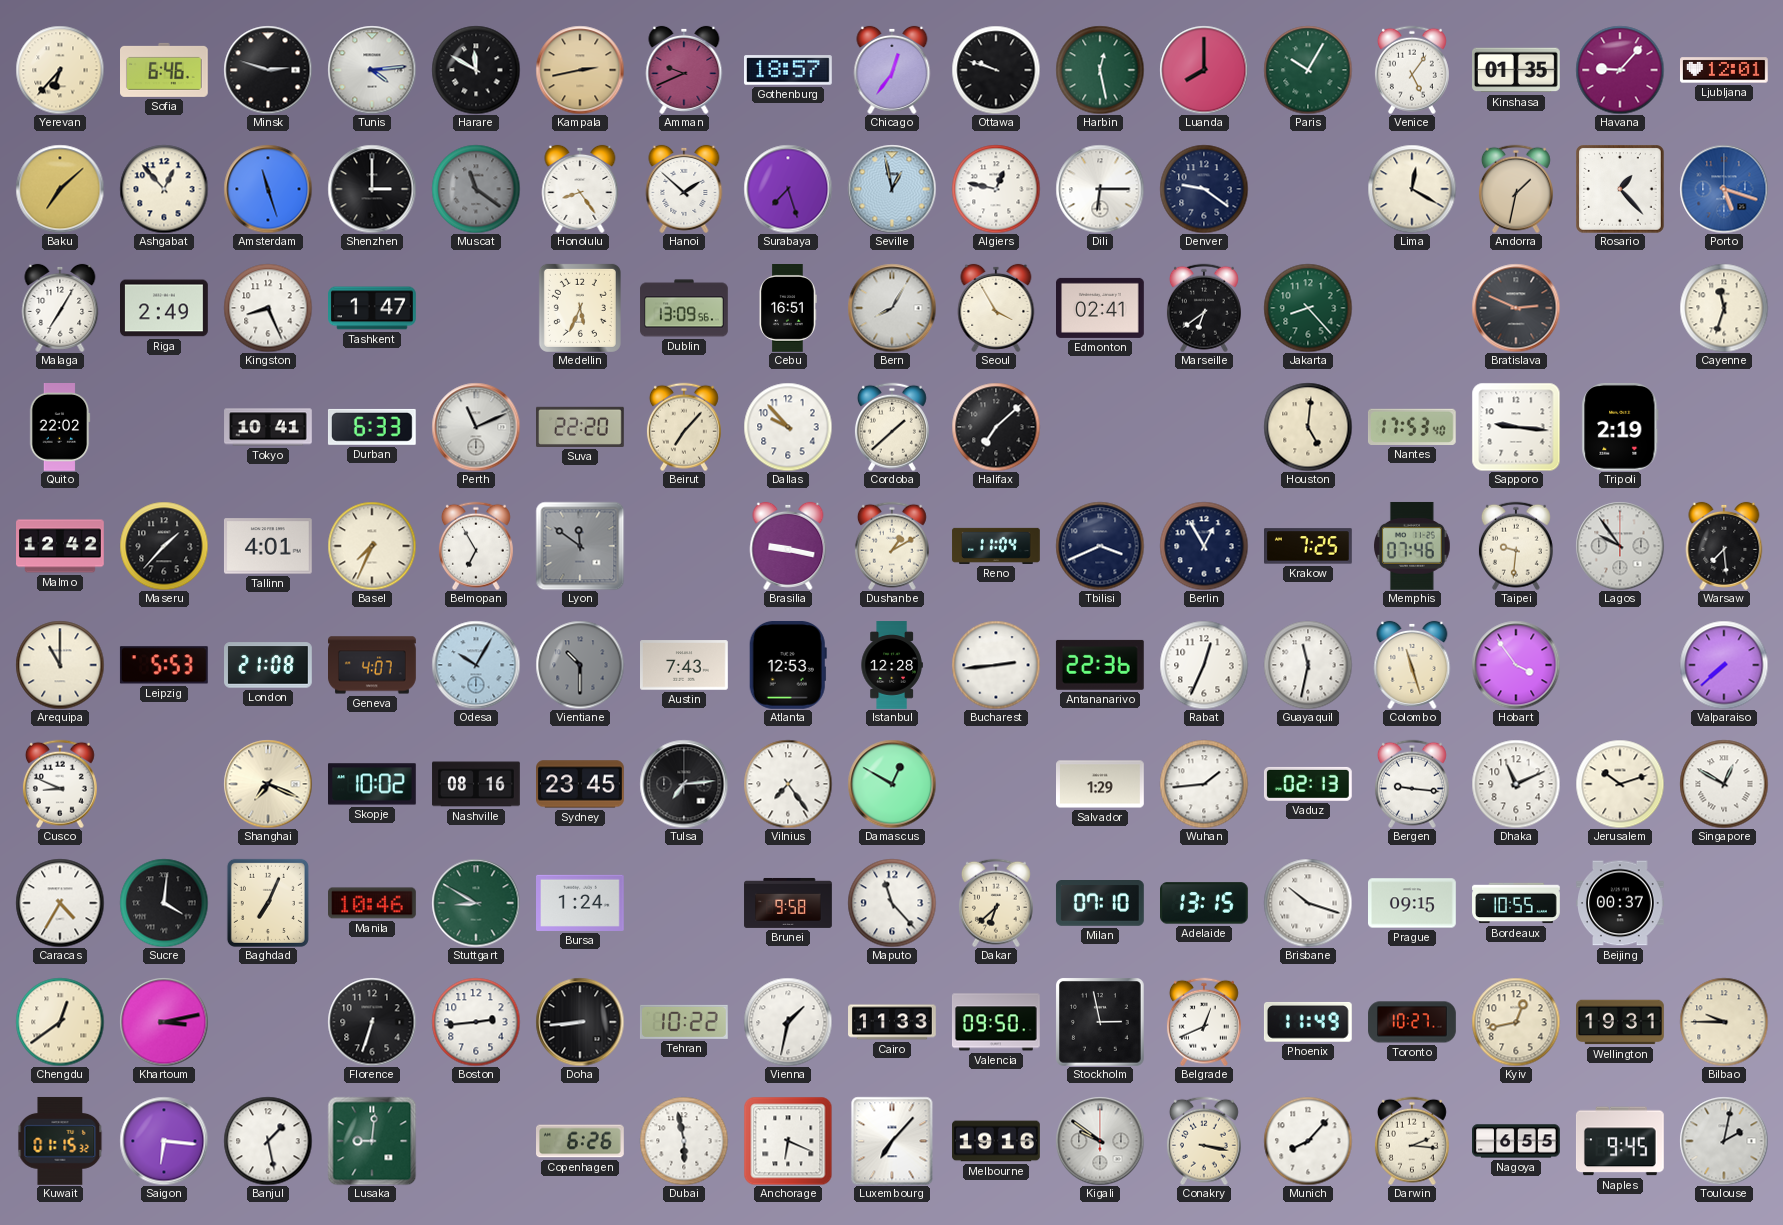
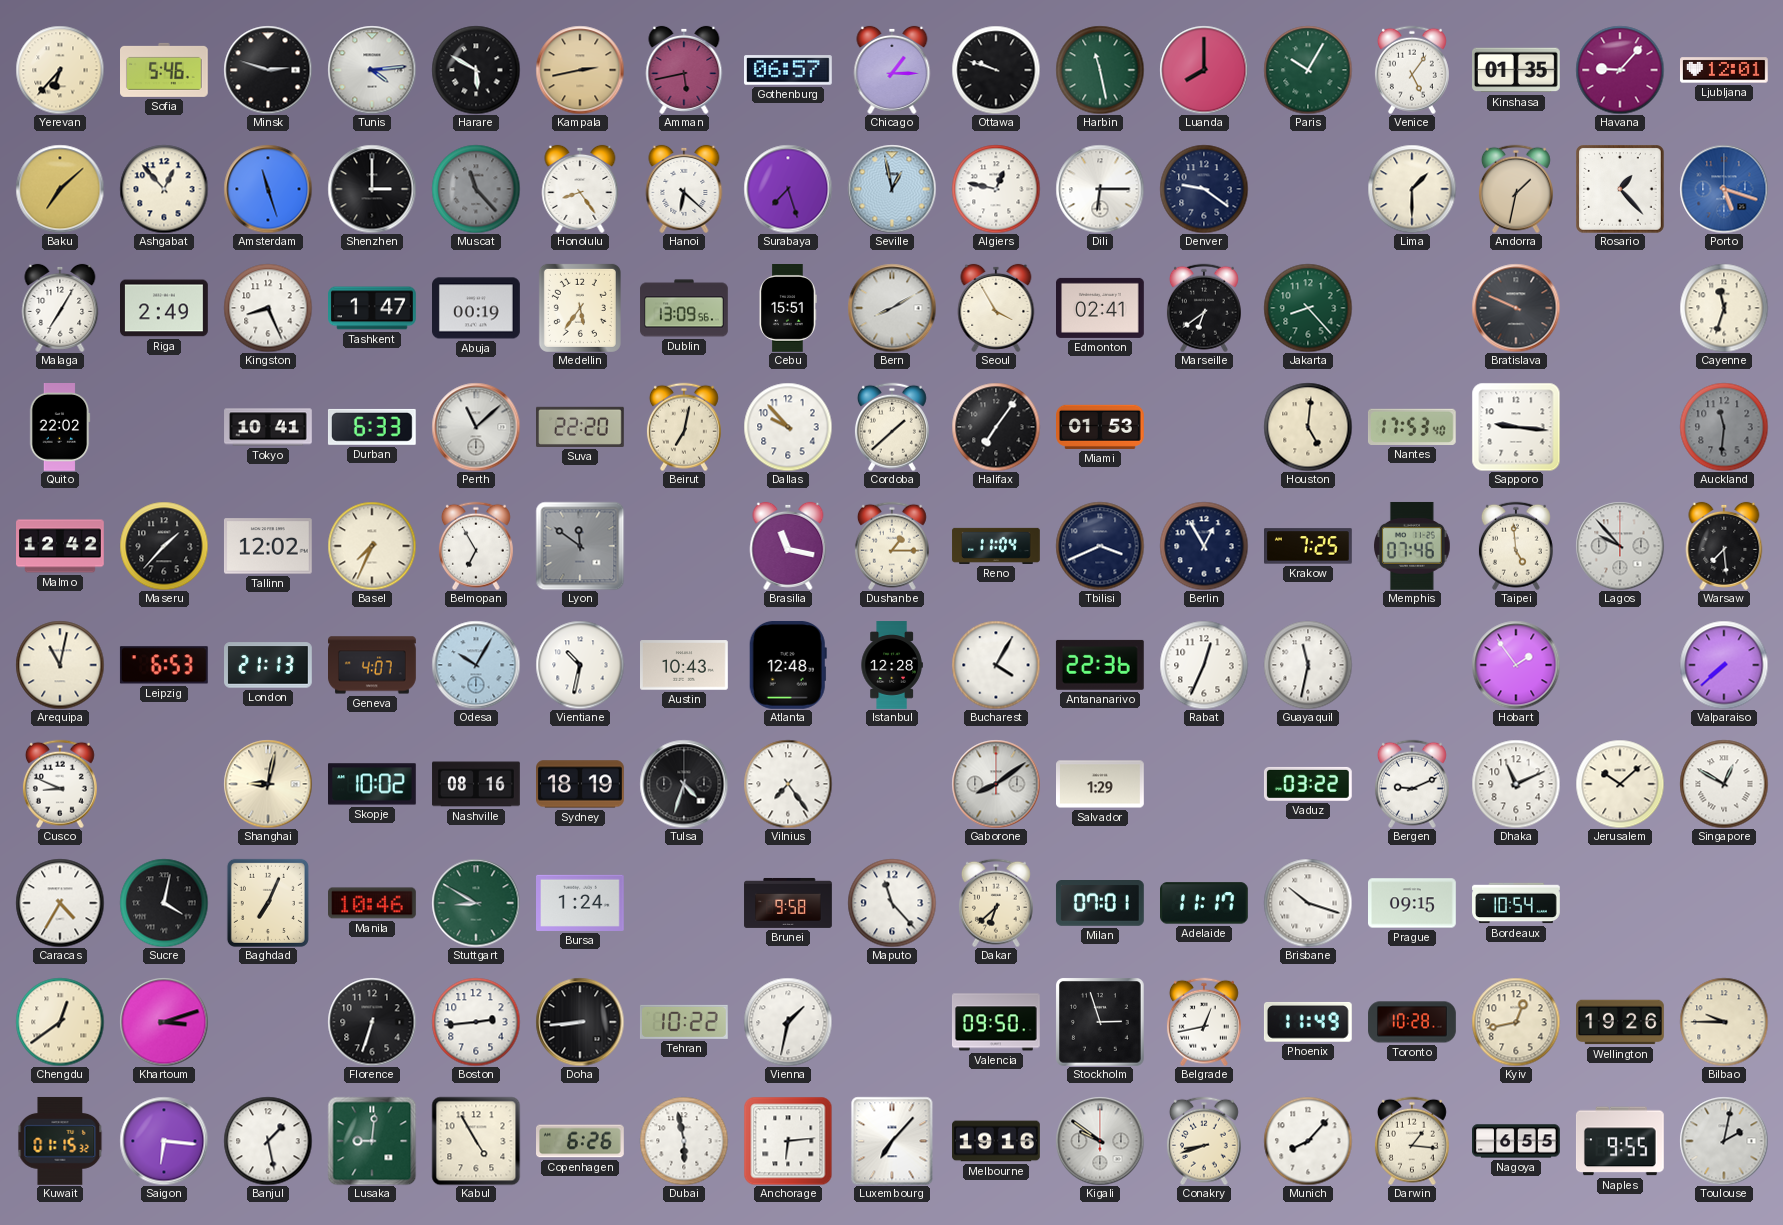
Sofia: 6:46 -> 5:46
Harare: 11:50 -> 5:50
Amman: 9:41 -> 5:43
Gothenburg: 18:57 -> 06:57
Chicago: 12:36 -> 1:15
Harbin: 12:28 -> 11:28
Muscat: 11:21 -> 11:23
Hanoi: 1:52 -> 6:22
Lima: 12:20 -> 1:30
Abuja: none -> 00:19
Medellin: 5:34 -> 5:36
Cebu: 16:51 -> 15:51
Bern: 8:05 -> 8:10
Bratislava: 2:49 -> 9:49
Perth: 11:11 -> 11:08
Beirut: 7:07 -> 7:02
Halifax: 7:08 -> 7:06
Miami: none -> 01:53
Tripoli: 2:19 -> none
Auckland: none -> 11:31
Tallinn: 4:01 -> 12:02
Brasilia: 9:17 -> 11:17
Dushanbe: 1:10 -> 1:15
Taipei: 9:31 -> 4:59
Lagos: 9:54 -> 9:53
Arequipa: 11:00 -> 11:02
Leipzig: 5:53 -> 6:53
London: 21:08 -> 21:13
Vientiane: 10:30 -> 10:32
Vientiane dial: grey -> white
Austin: 7:43 -> 10:43
Atlanta: 12:53 -> 12:48
Bucharest: 2:44 -> 4:05
Colombo: 11:27 -> none
Hobart: 3:54 -> 1:54
Shanghai: 7:19 -> 9:02
Sydney: 23:45 -> 18:19
Tulsa: 7:14 -> 4:33
Damascus: 12:50 -> none
Gaborone: none -> 8:09
Wuhan: 1:44 -> none
Vaduz: 02:13 -> 03:22
Bergen: 9:16 -> 9:11
Jerusalem: 10:12 -> 10:08
Sucre: 4:01 -> 4:02
Milan: 07:10 -> 07:01
Adelaide: 13:15 -> 11:17
Bordeaux: 10:55 -> 10:54
Beijing: 00:37 -> none
Khartoum: 3:13 -> 3:12
Cairo: 11:33 -> none
Stockholm: 2:58 -> 2:57
Belgrade: 12:41 -> 12:43
Toronto: 10:27 -> 10:28
Wellington: 19:31 -> 19:26
Kabul: none -> 4:55
Anchorage: 6:19 -> 6:14
Conakry: 3:17 -> 8:42
Darwin: 2:16 -> 1:16
Naples: 9:45 -> 9:55
